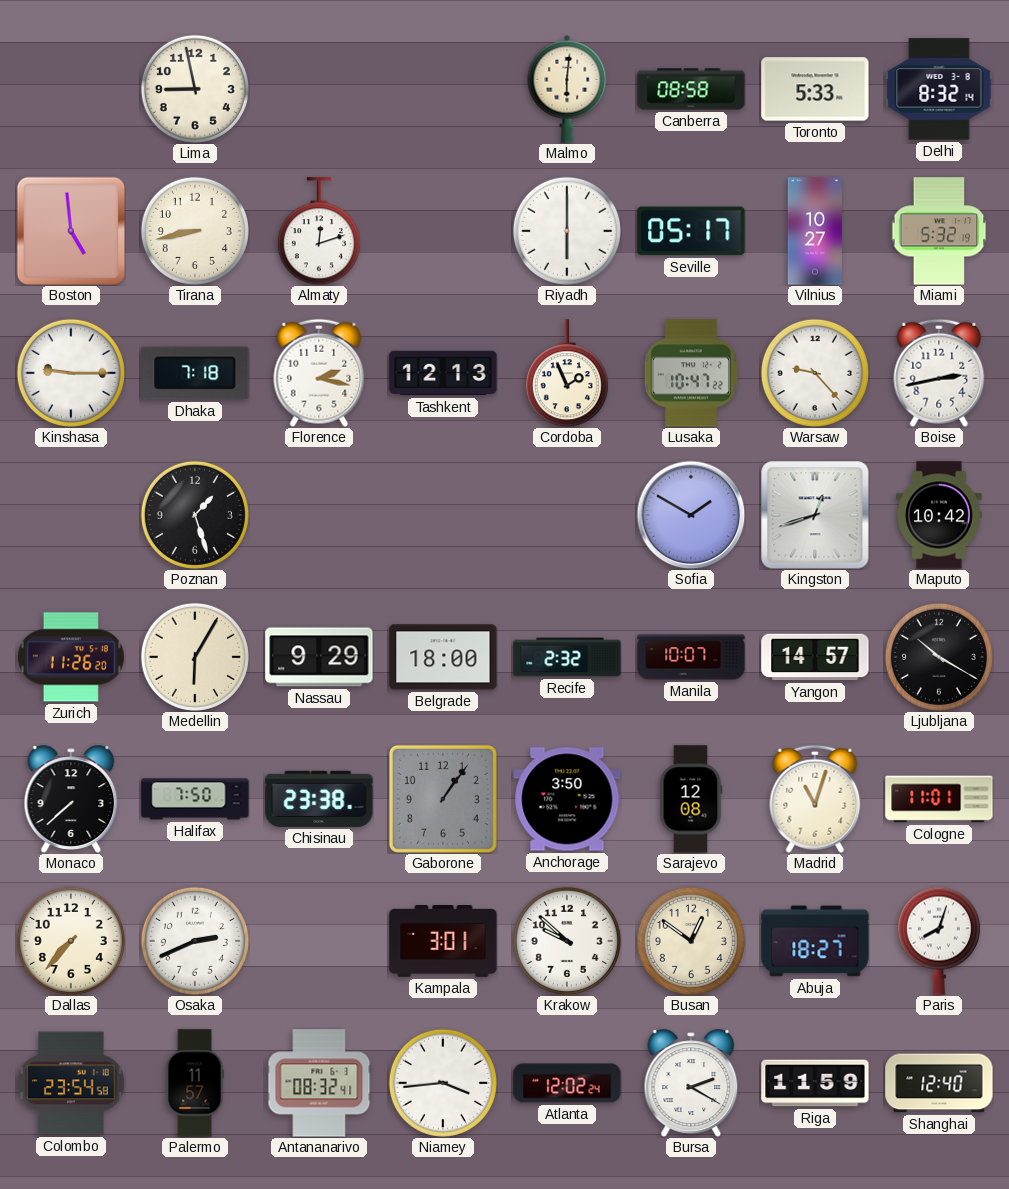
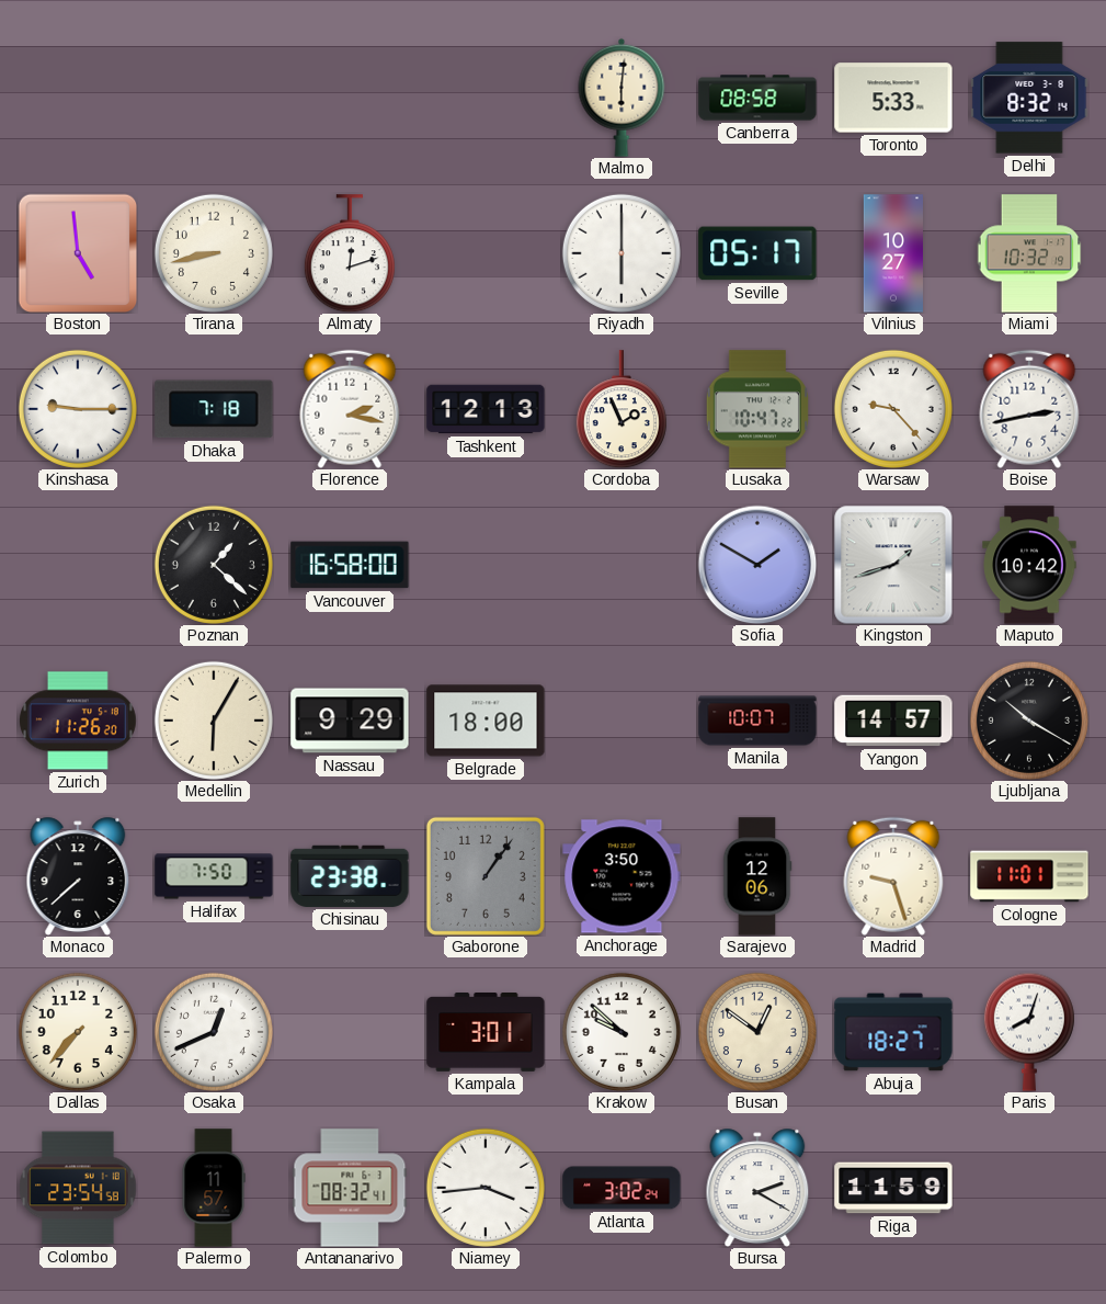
Lima: 8:58 -> none
Miami: 5:32 -> 10:32
Poznan: 1:27 -> 1:22
Vancouver: none -> 16:58
Kingston: 12:42 -> 1:42
Recife: 2:32 -> none
Sarajevo: 12:08 -> 12:06
Madrid: 11:03 -> 9:27
Osaka: 2:41 -> 12:41
Atlanta: 12:02 -> 3:02
Shanghai: 12:40 -> none
